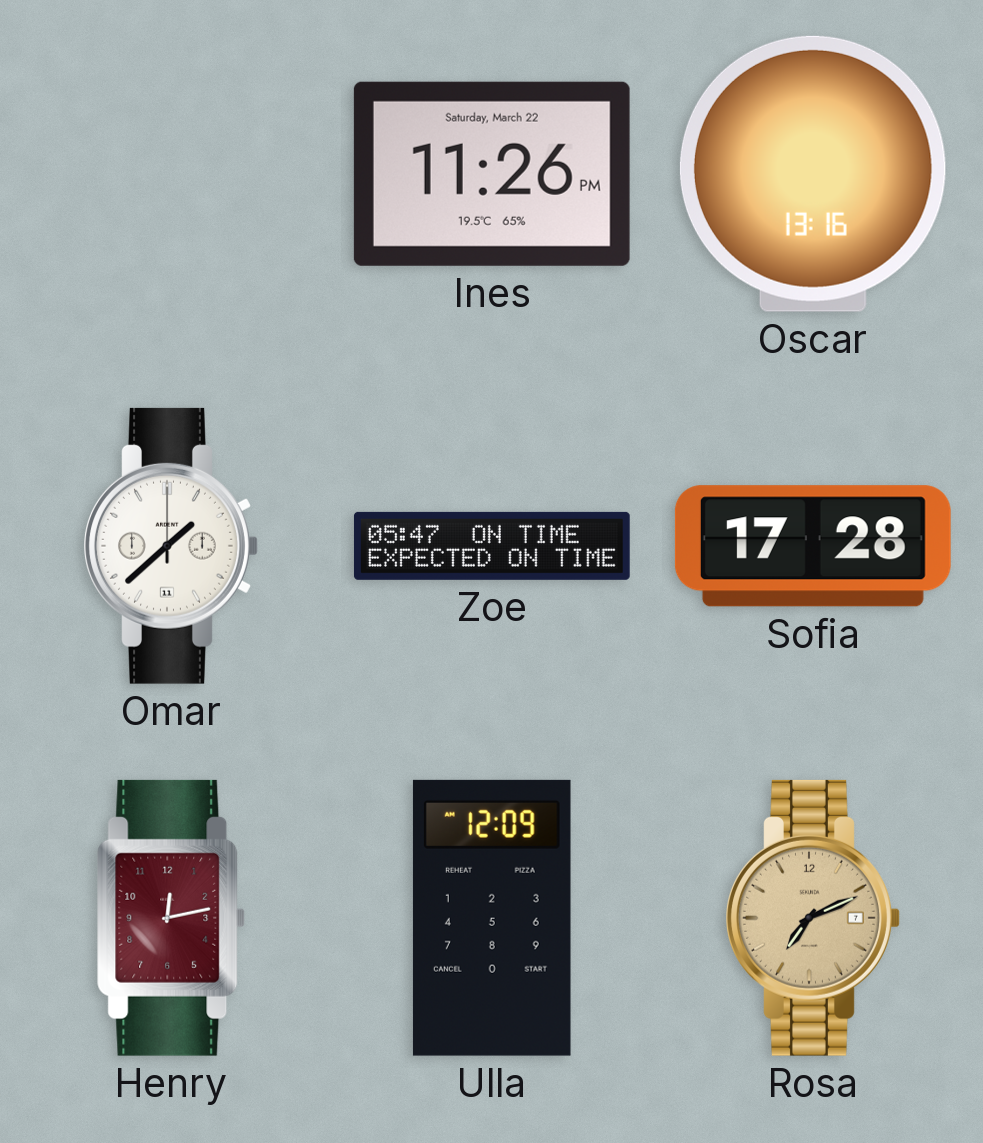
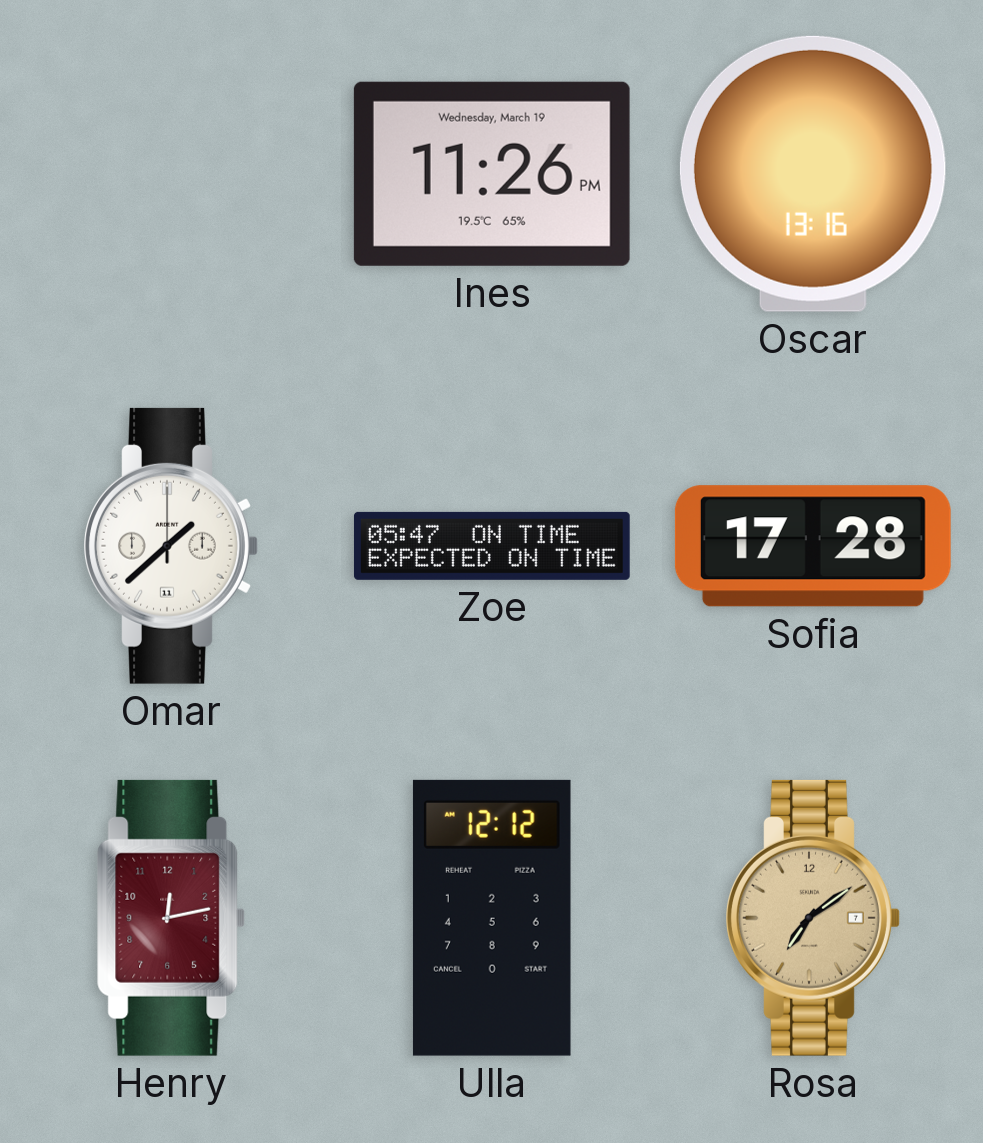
Ines date: Saturday, March 22 -> Wednesday, March 19
Ulla: 12:09 -> 12:12
Rosa: 7:11 -> 7:09
